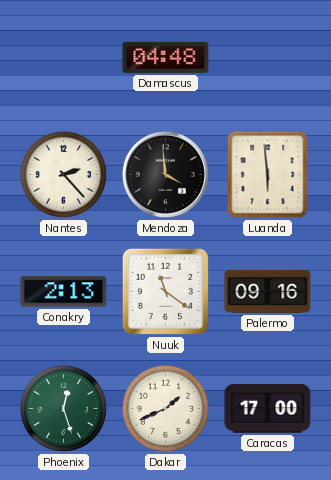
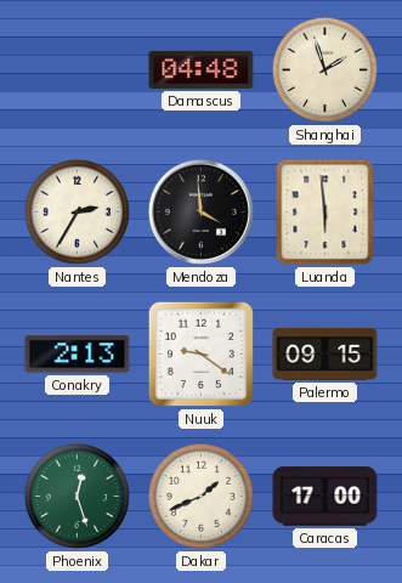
Shanghai: none -> 1:57
Nantes: 2:23 -> 2:35
Nuuk: 11:21 -> 9:21
Palermo: 09:16 -> 09:15
